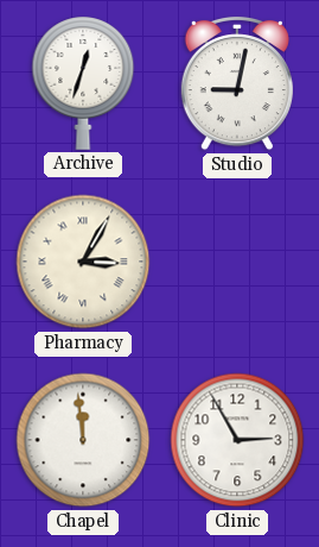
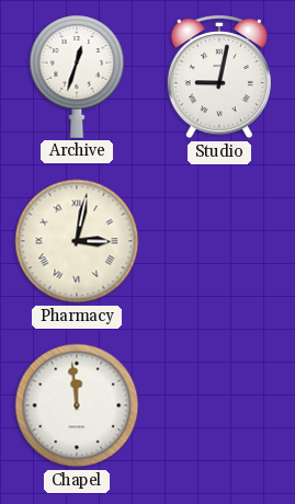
Pharmacy: 3:05 -> 3:02
Clinic: 2:55 -> none
